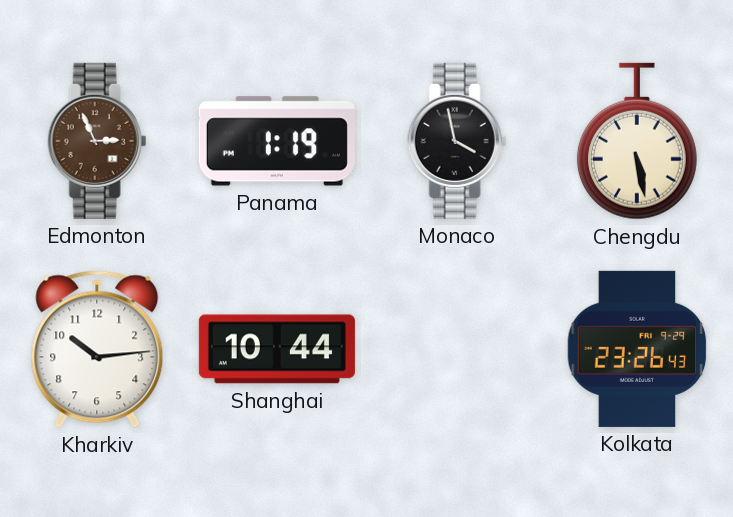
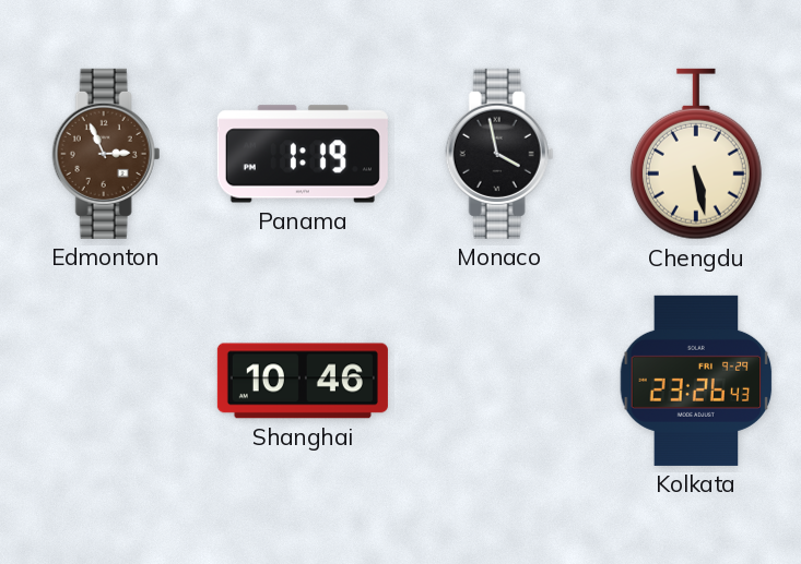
Kharkiv: 10:14 -> none
Shanghai: 10:44 -> 10:46
